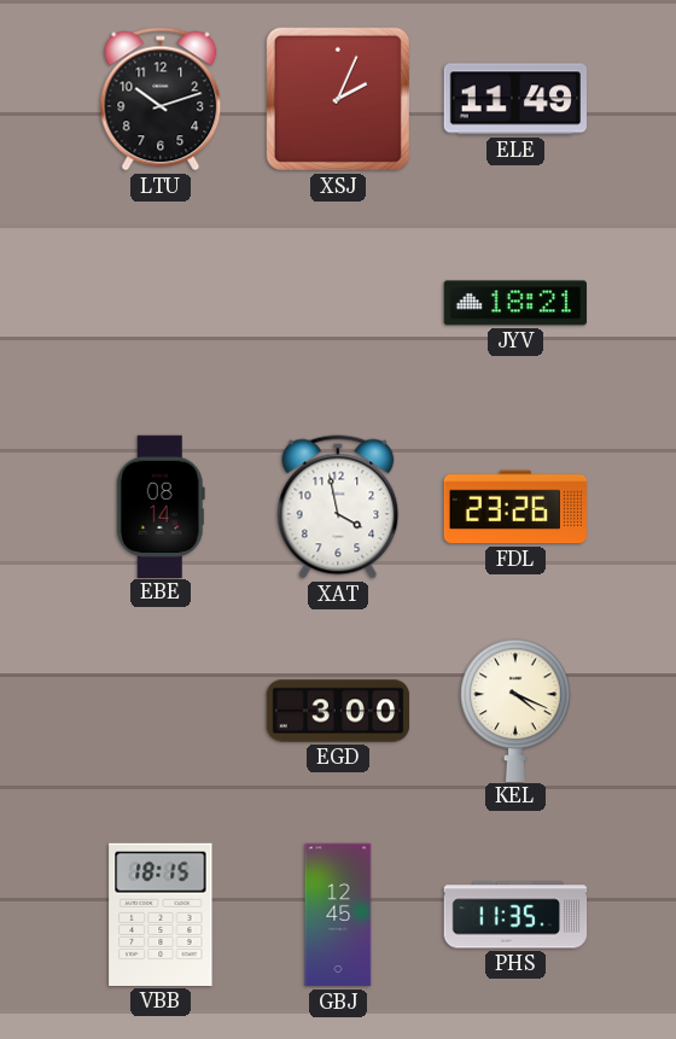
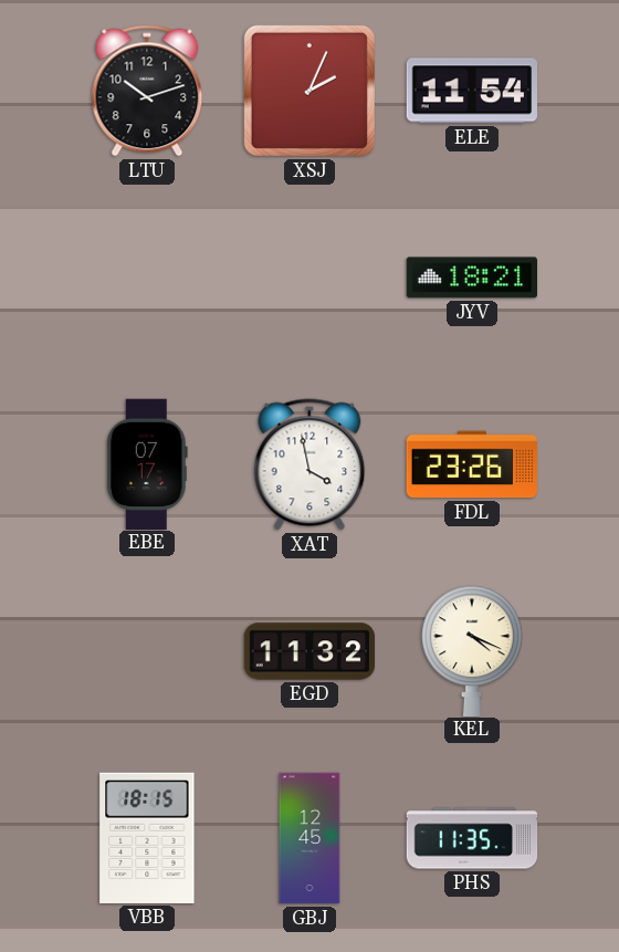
ELE: 11:49 -> 11:54
EBE: 08:14 -> 07:17
EGD: 3:00 -> 11:32
